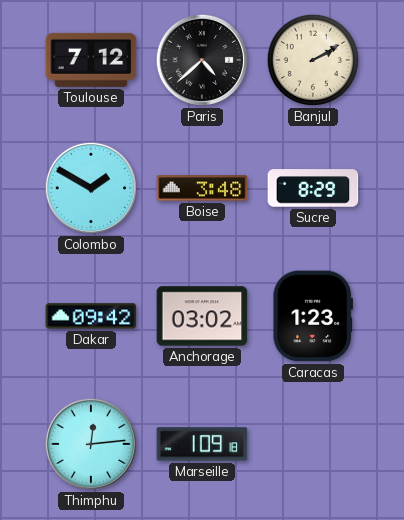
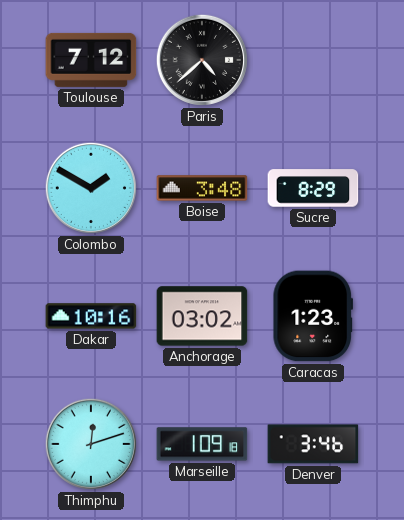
Banjul: 2:10 -> none
Dakar: 09:42 -> 10:16
Thimphu: 12:14 -> 12:12
Denver: none -> 3:46
